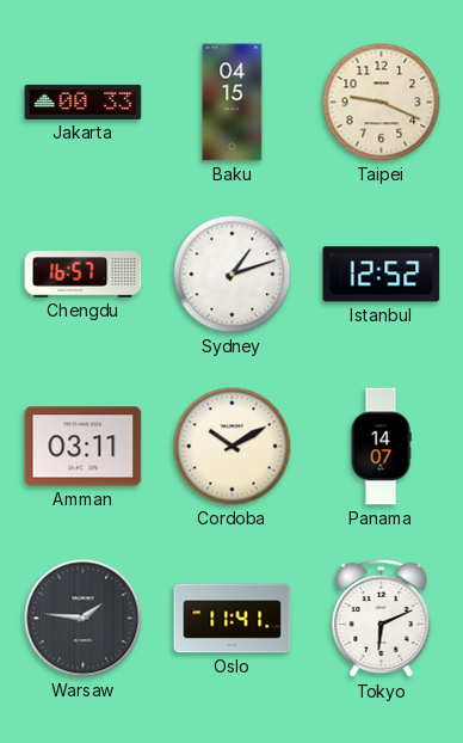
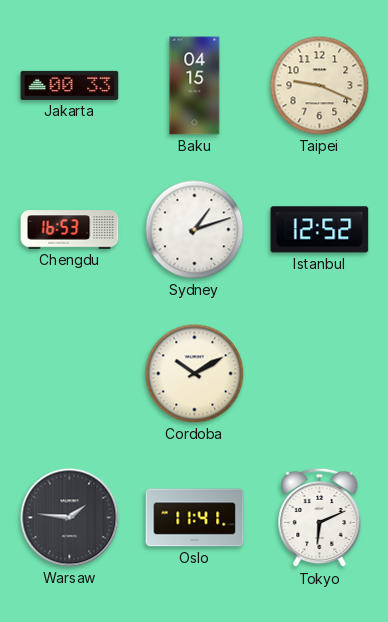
Chengdu: 16:57 -> 16:53
Amman: 03:11 -> none
Panama: 14:07 -> none
